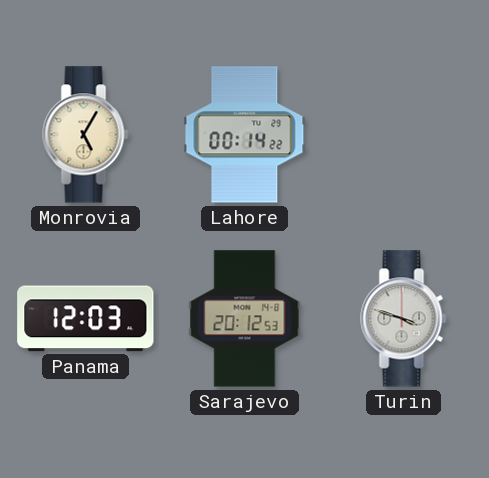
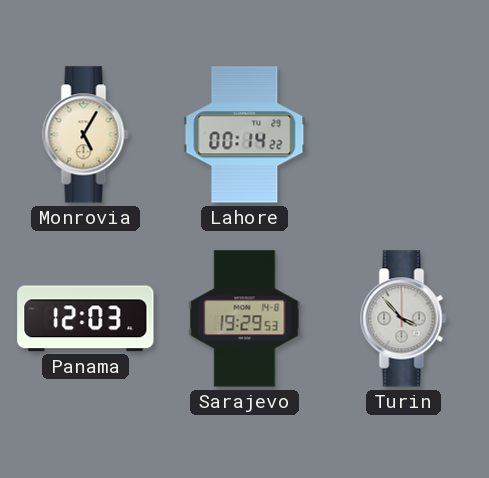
Sarajevo: 20:12 -> 19:29
Turin: 3:48 -> 3:53
